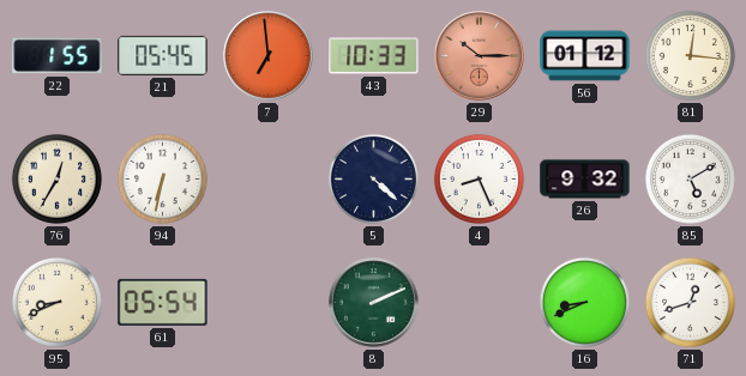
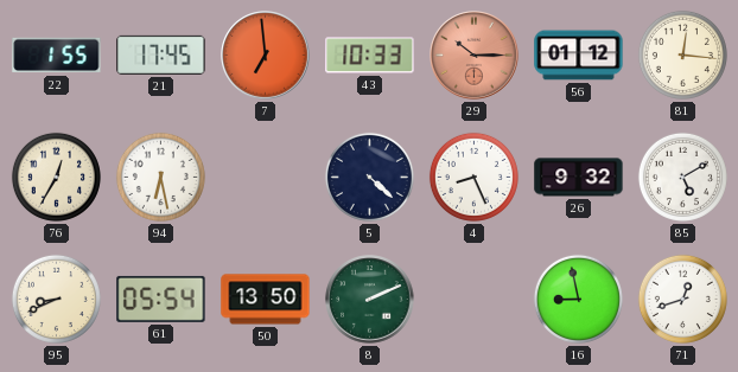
21: 05:45 -> 17:45
94: 6:32 -> 6:28
50: none -> 13:50
16: 8:41 -> 8:58
